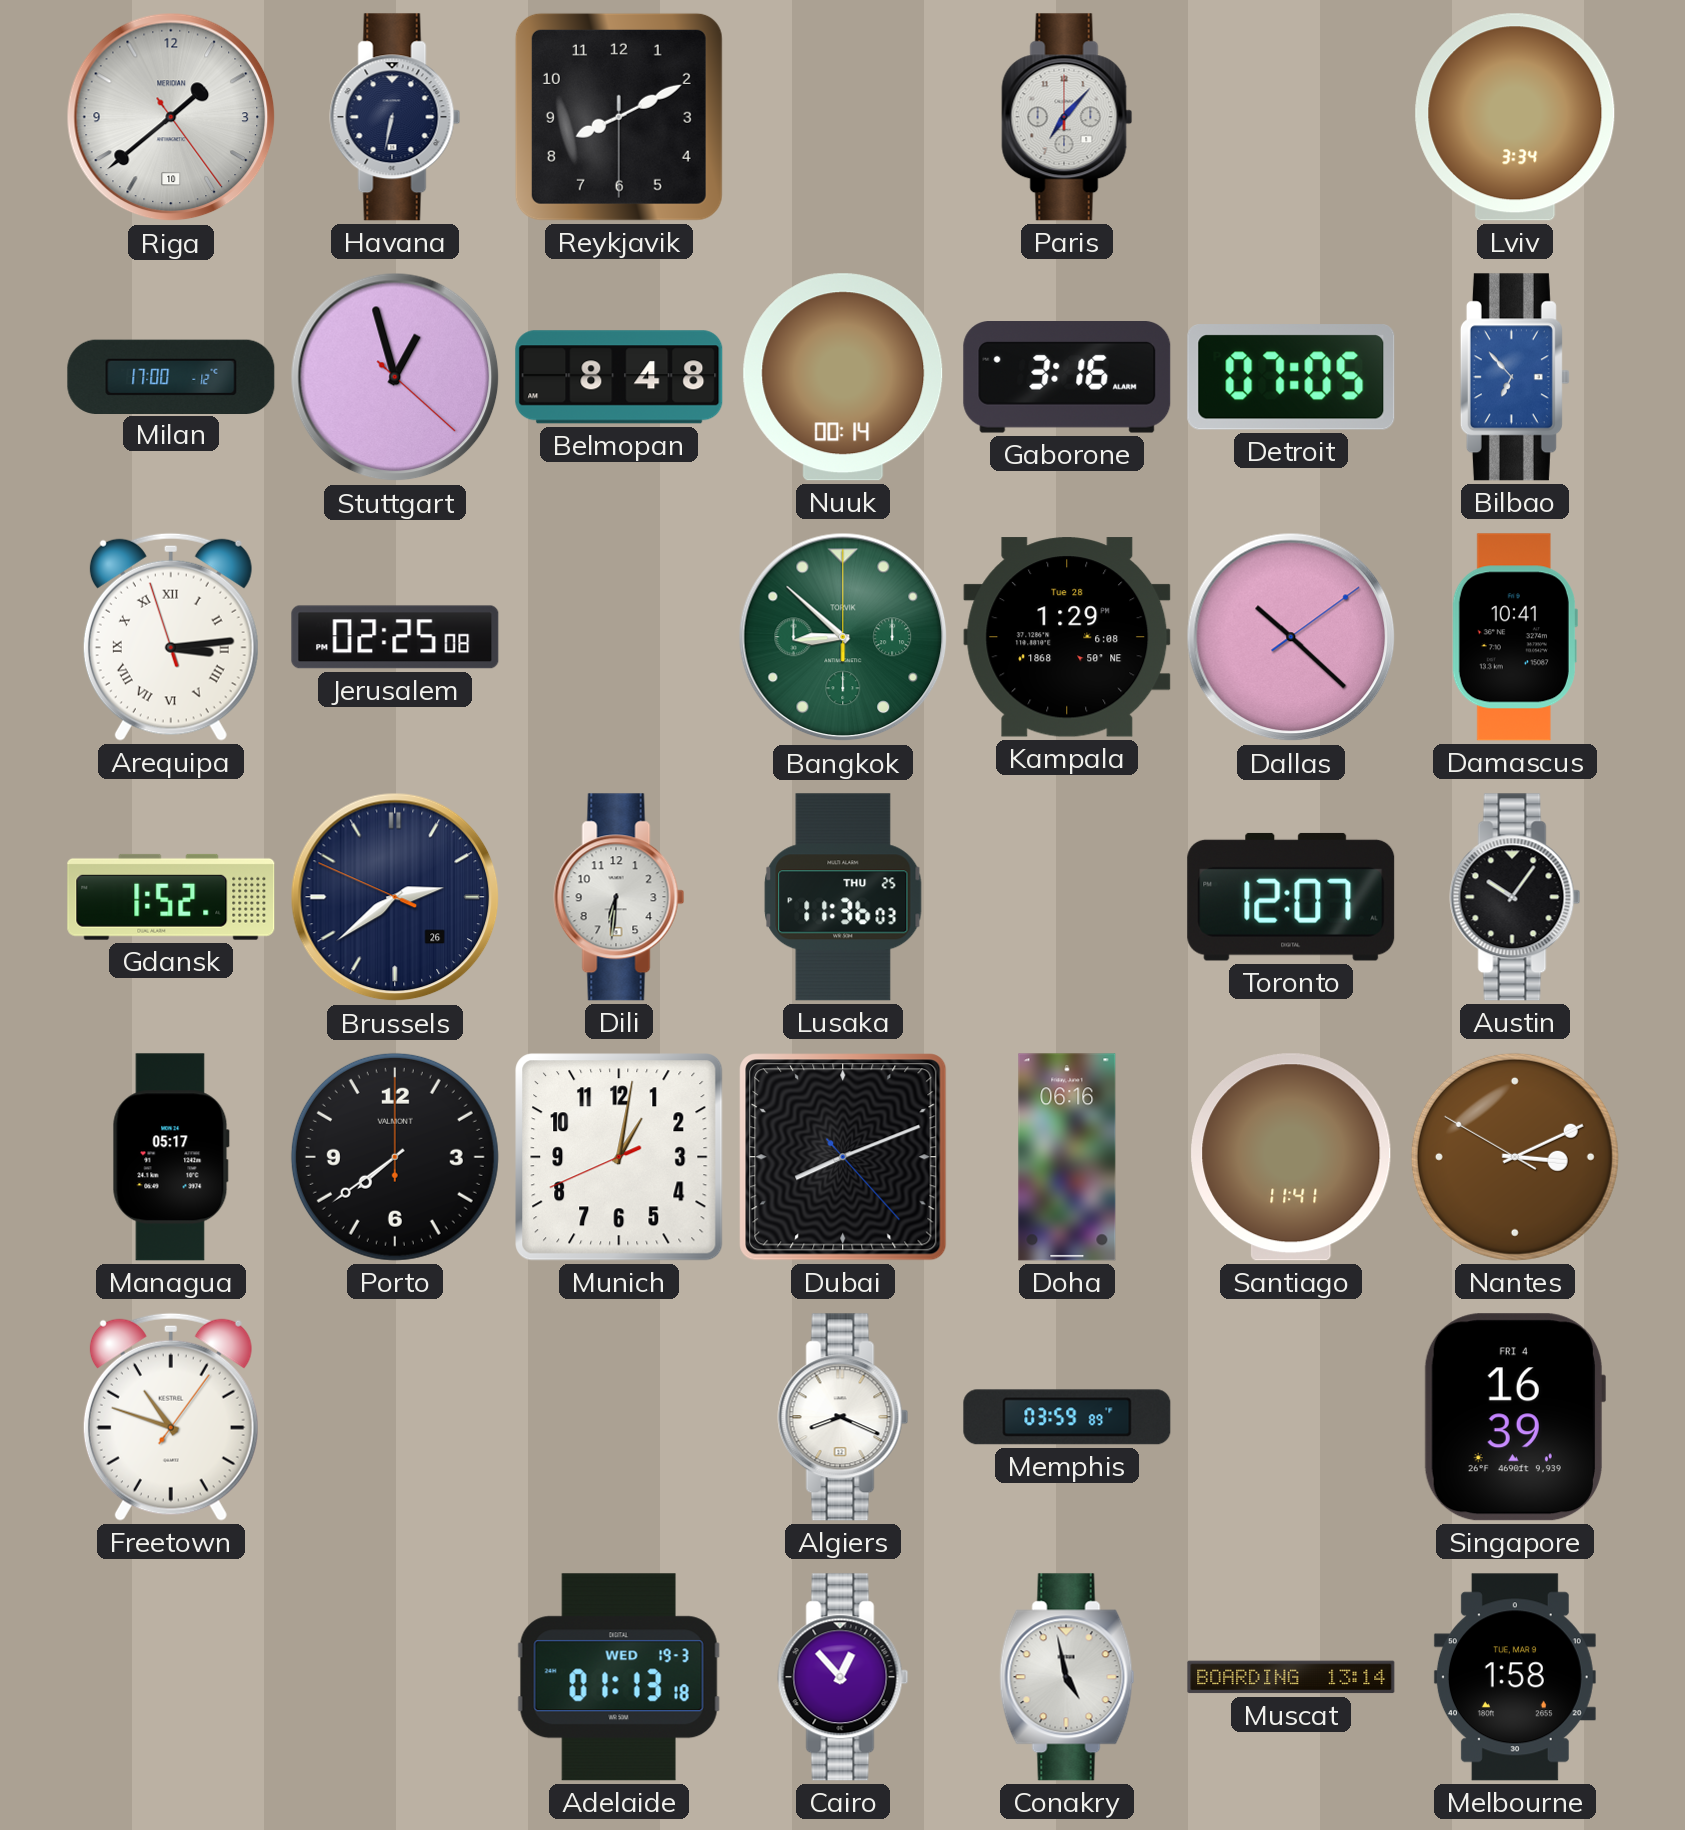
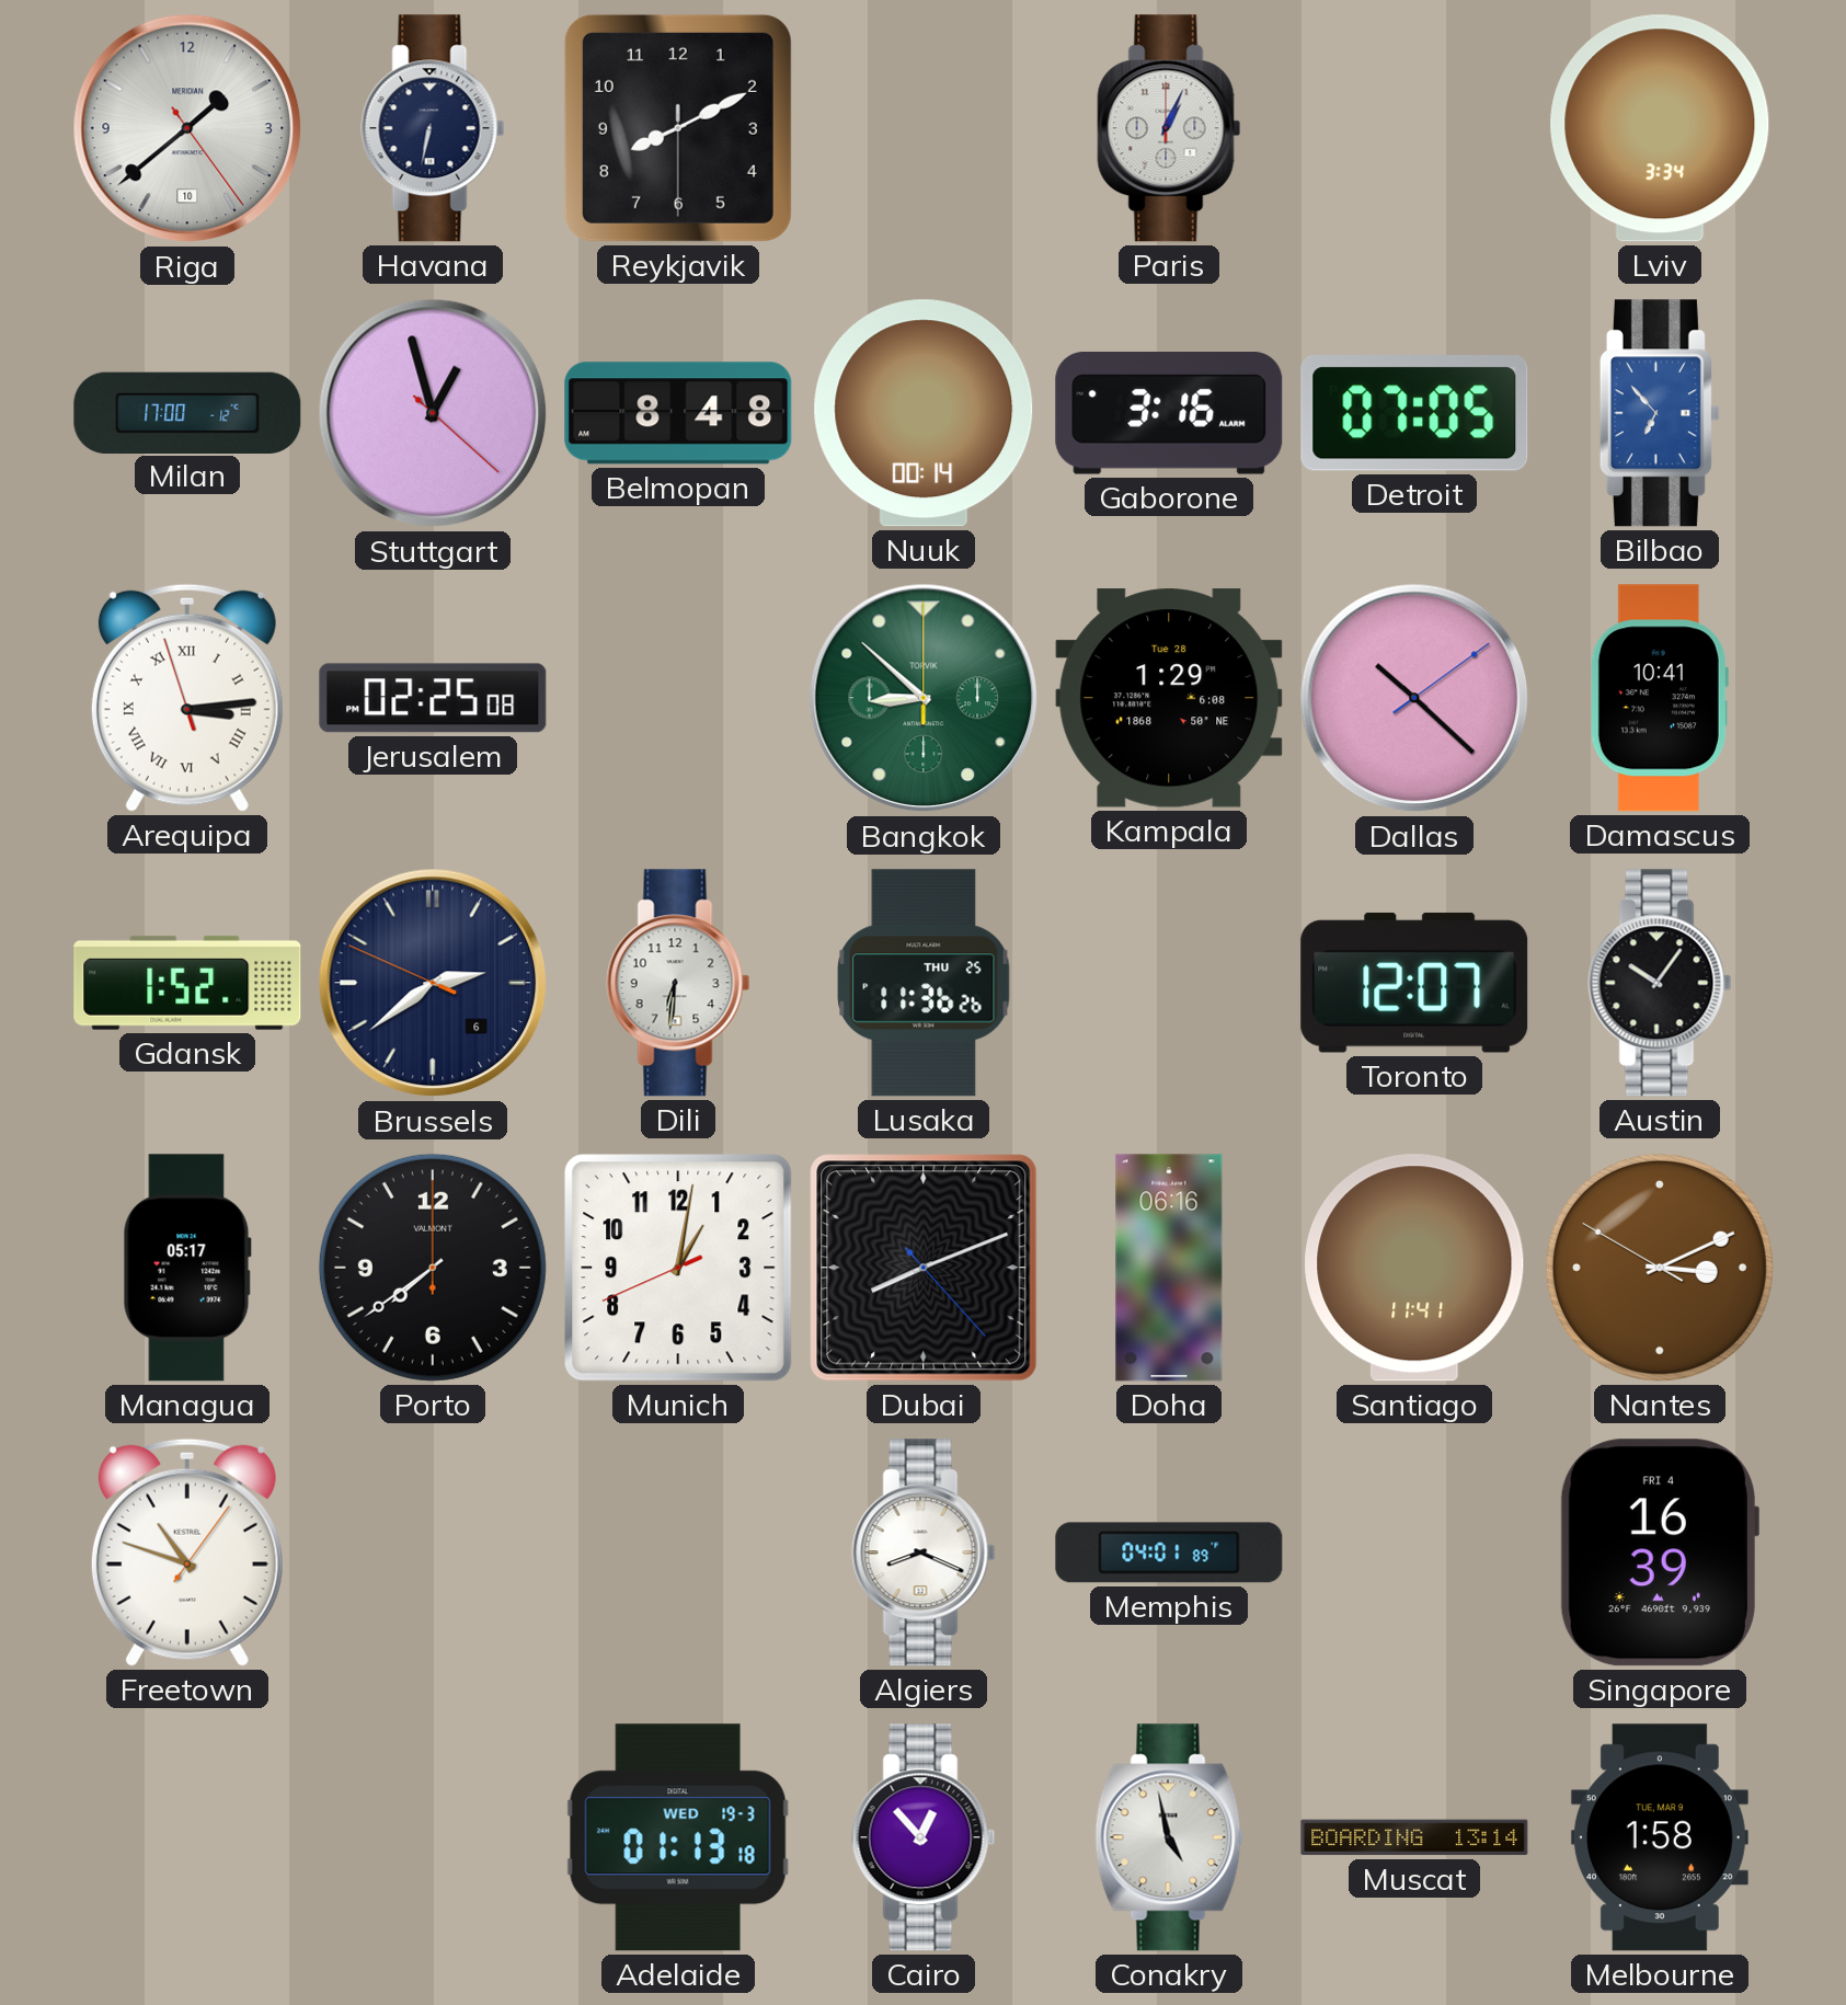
Paris: 7:07 -> 1:04
Brussels date: 26 -> 6
Lusaka: 11:36:03 -> 11:36:26
Memphis: 03:59 -> 04:01
